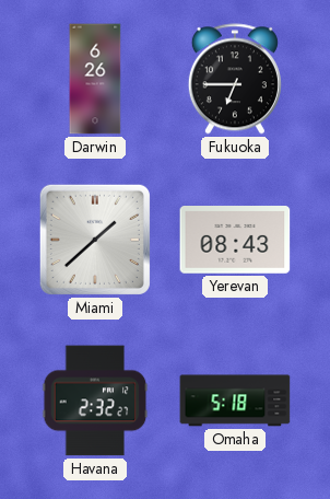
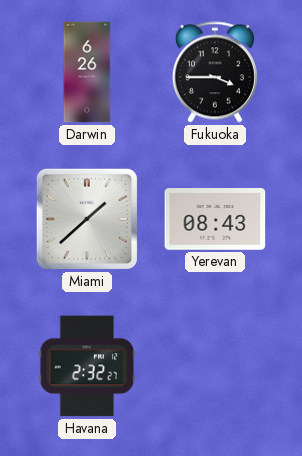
Fukuoka: 6:45 -> 3:45
Omaha: 5:18 -> none
